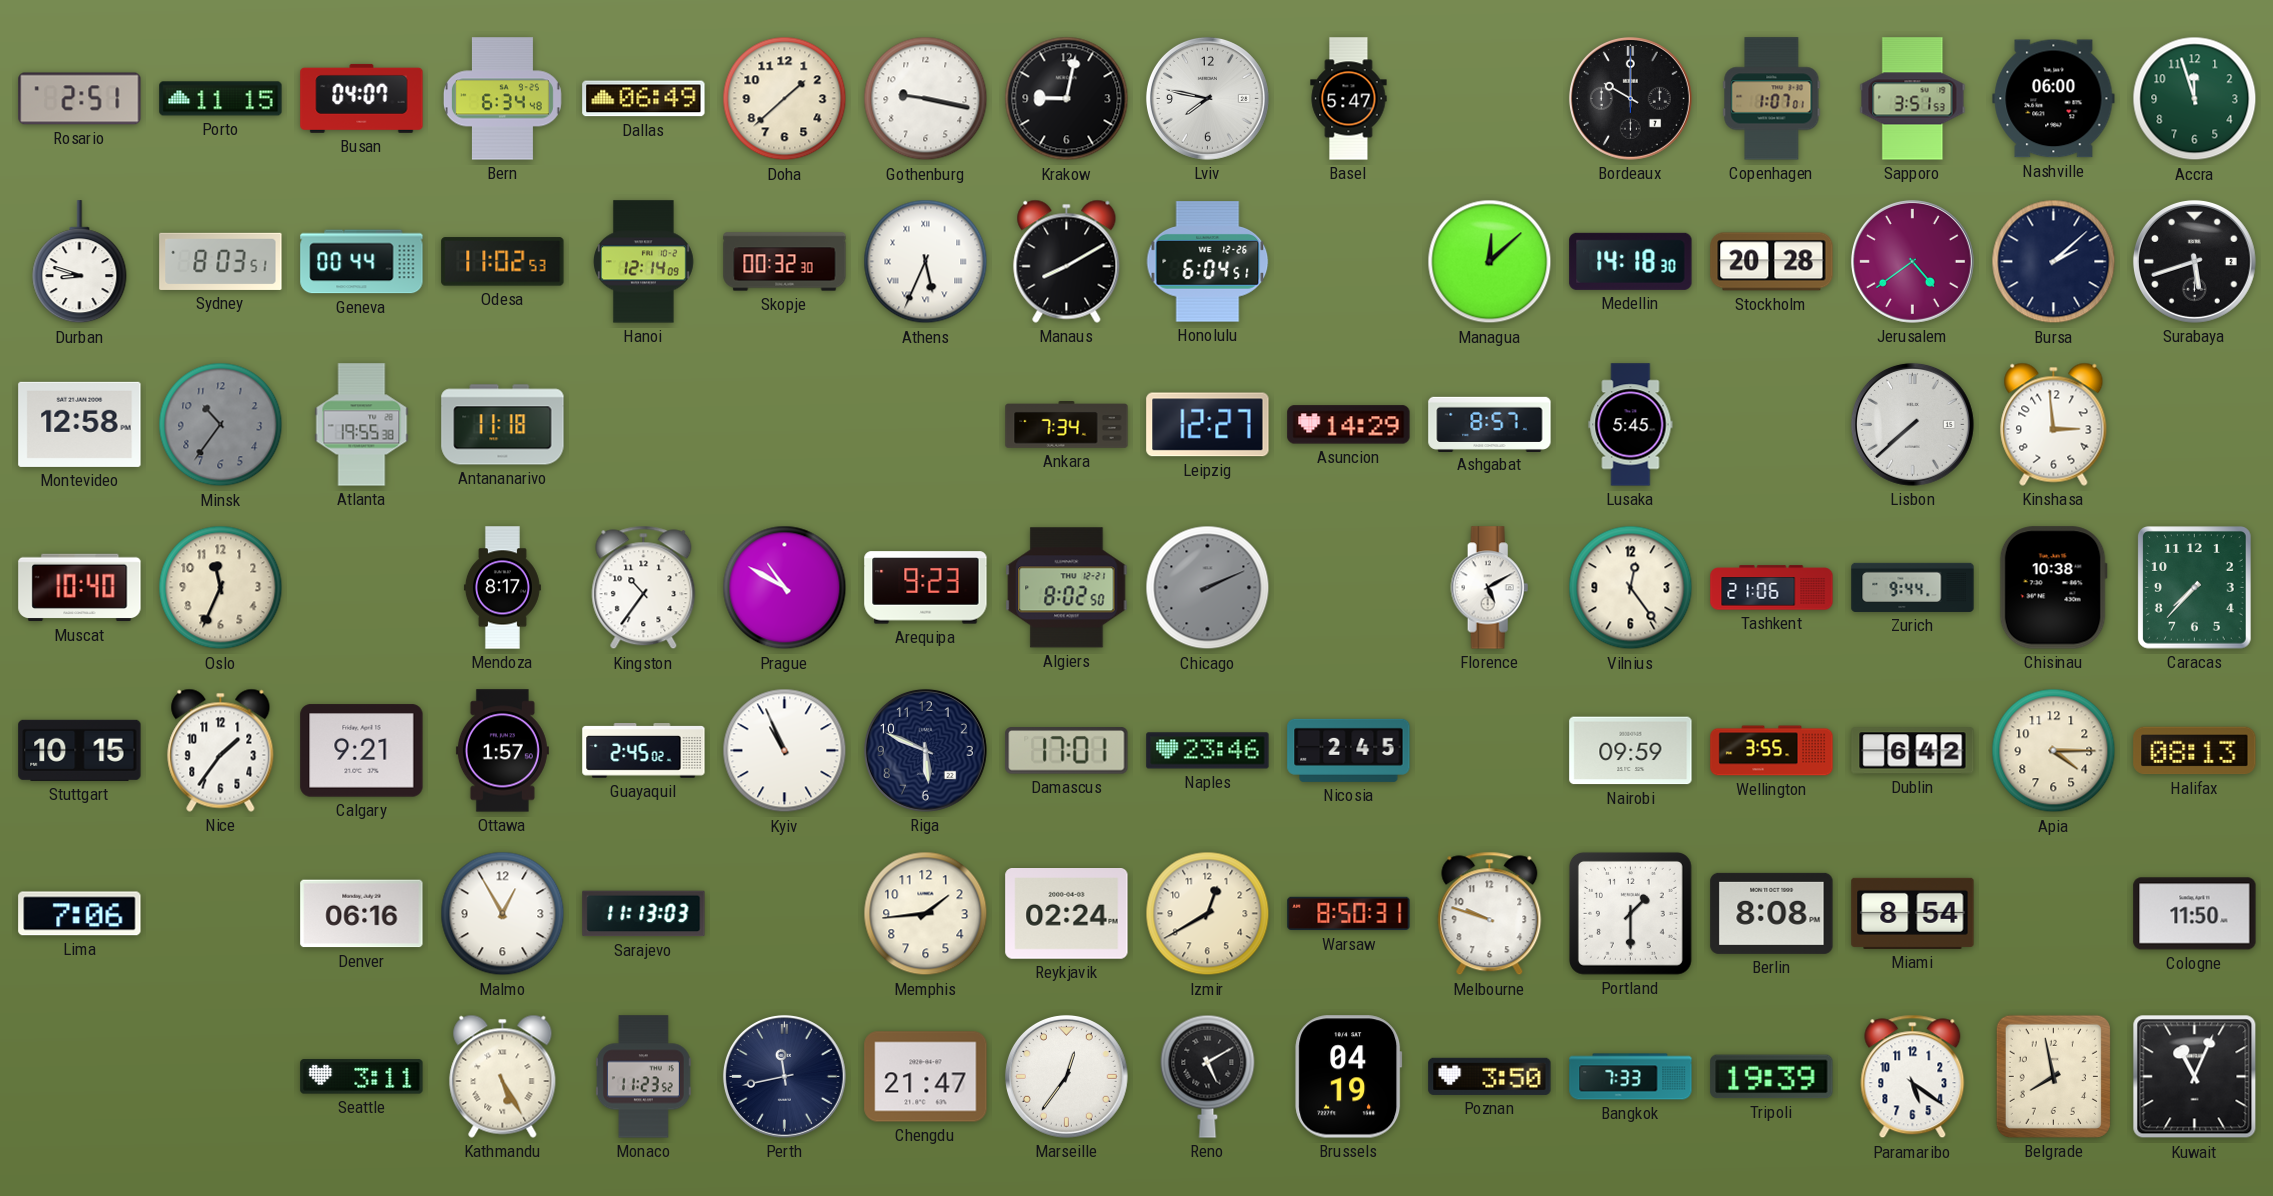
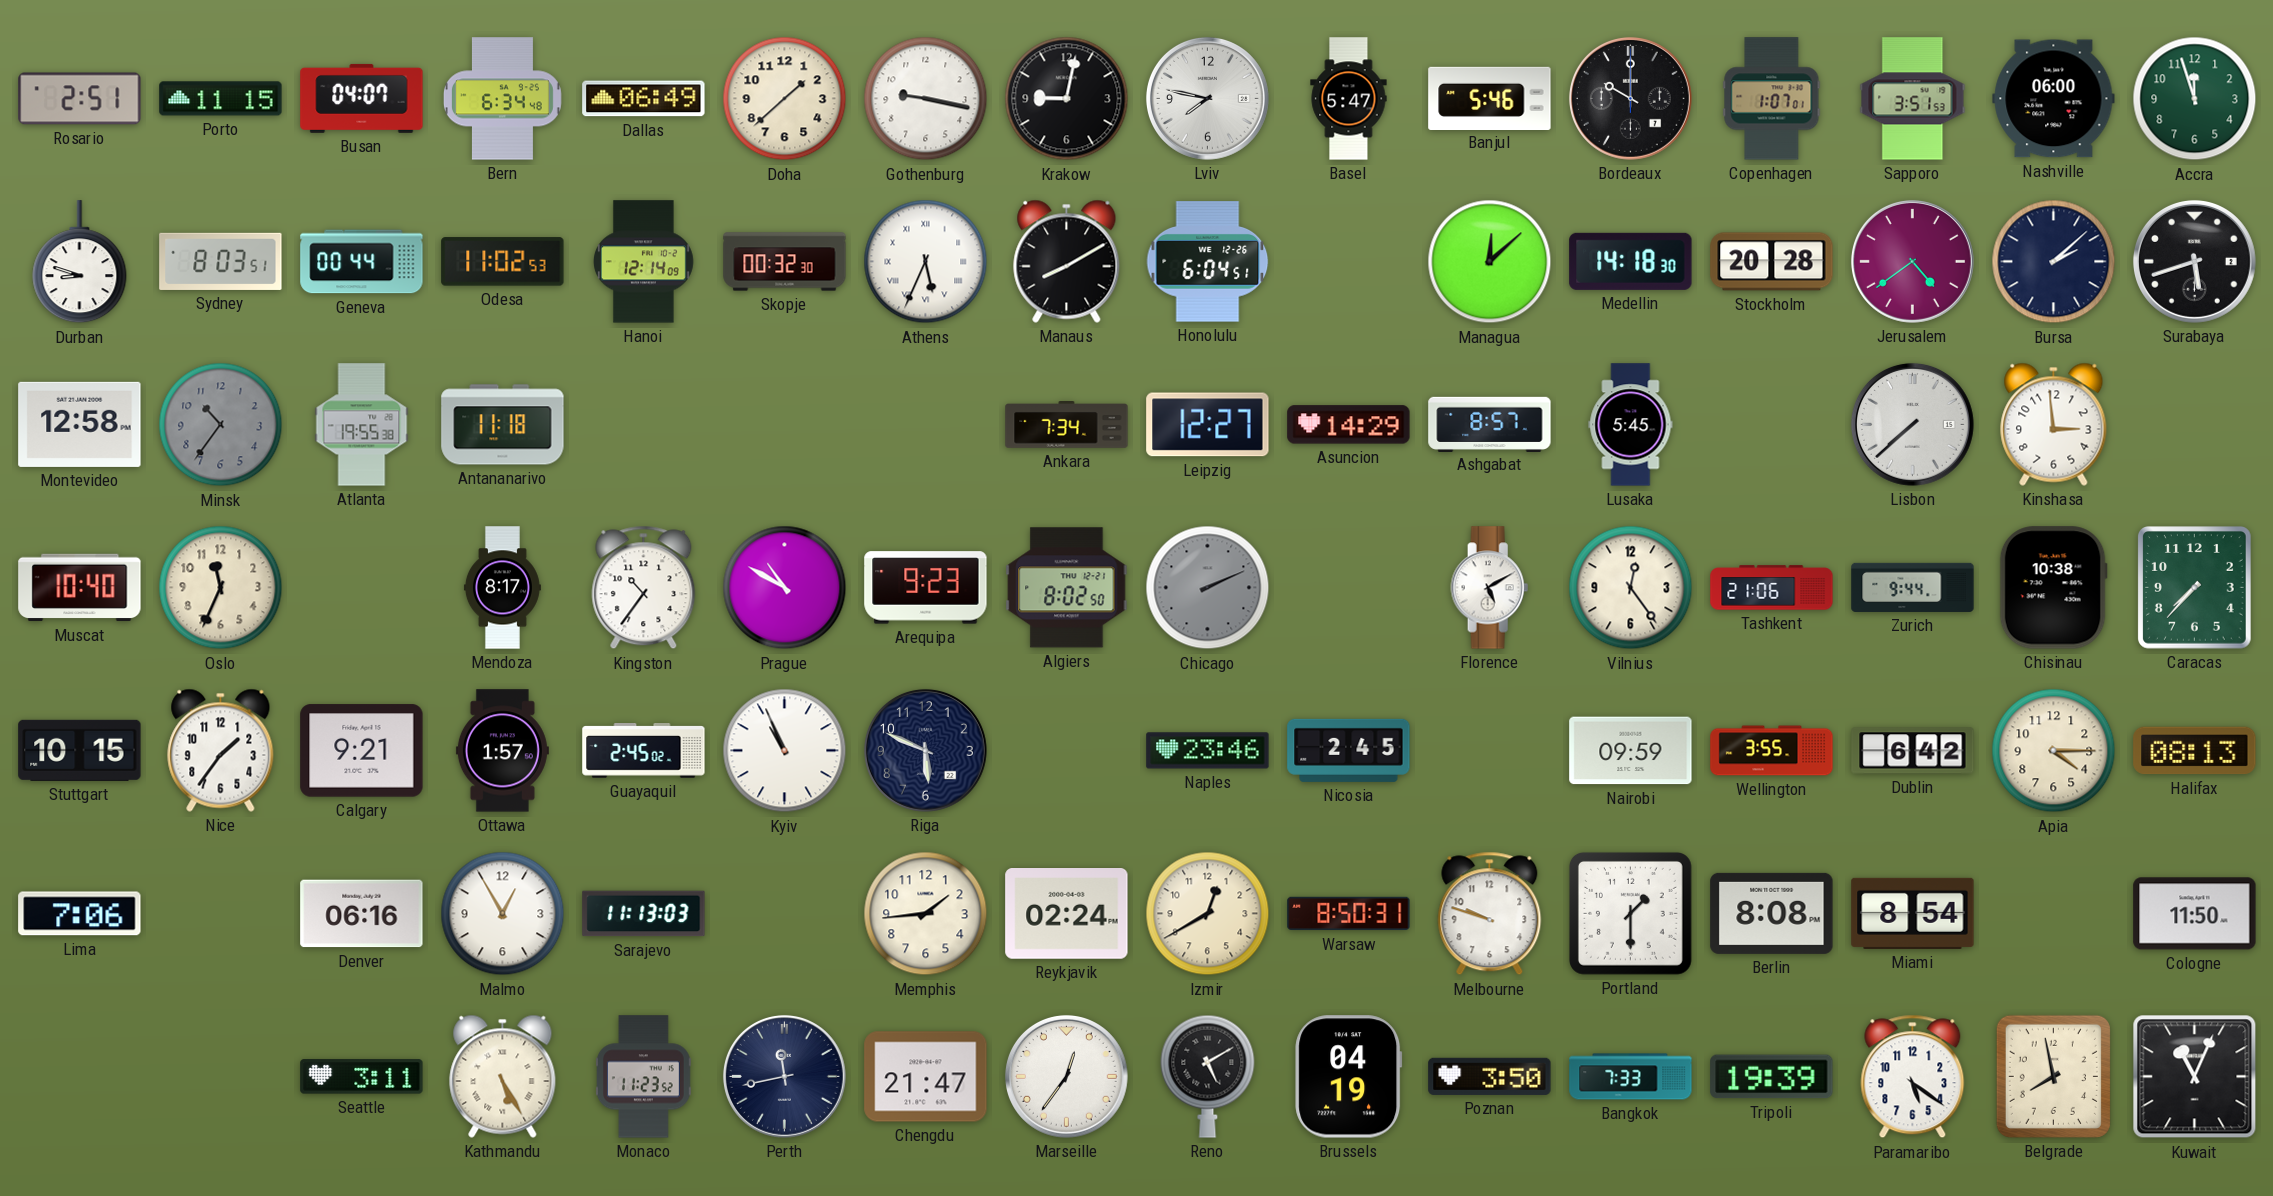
Banjul: none -> 5:46
Damascus: 17:01 -> none
